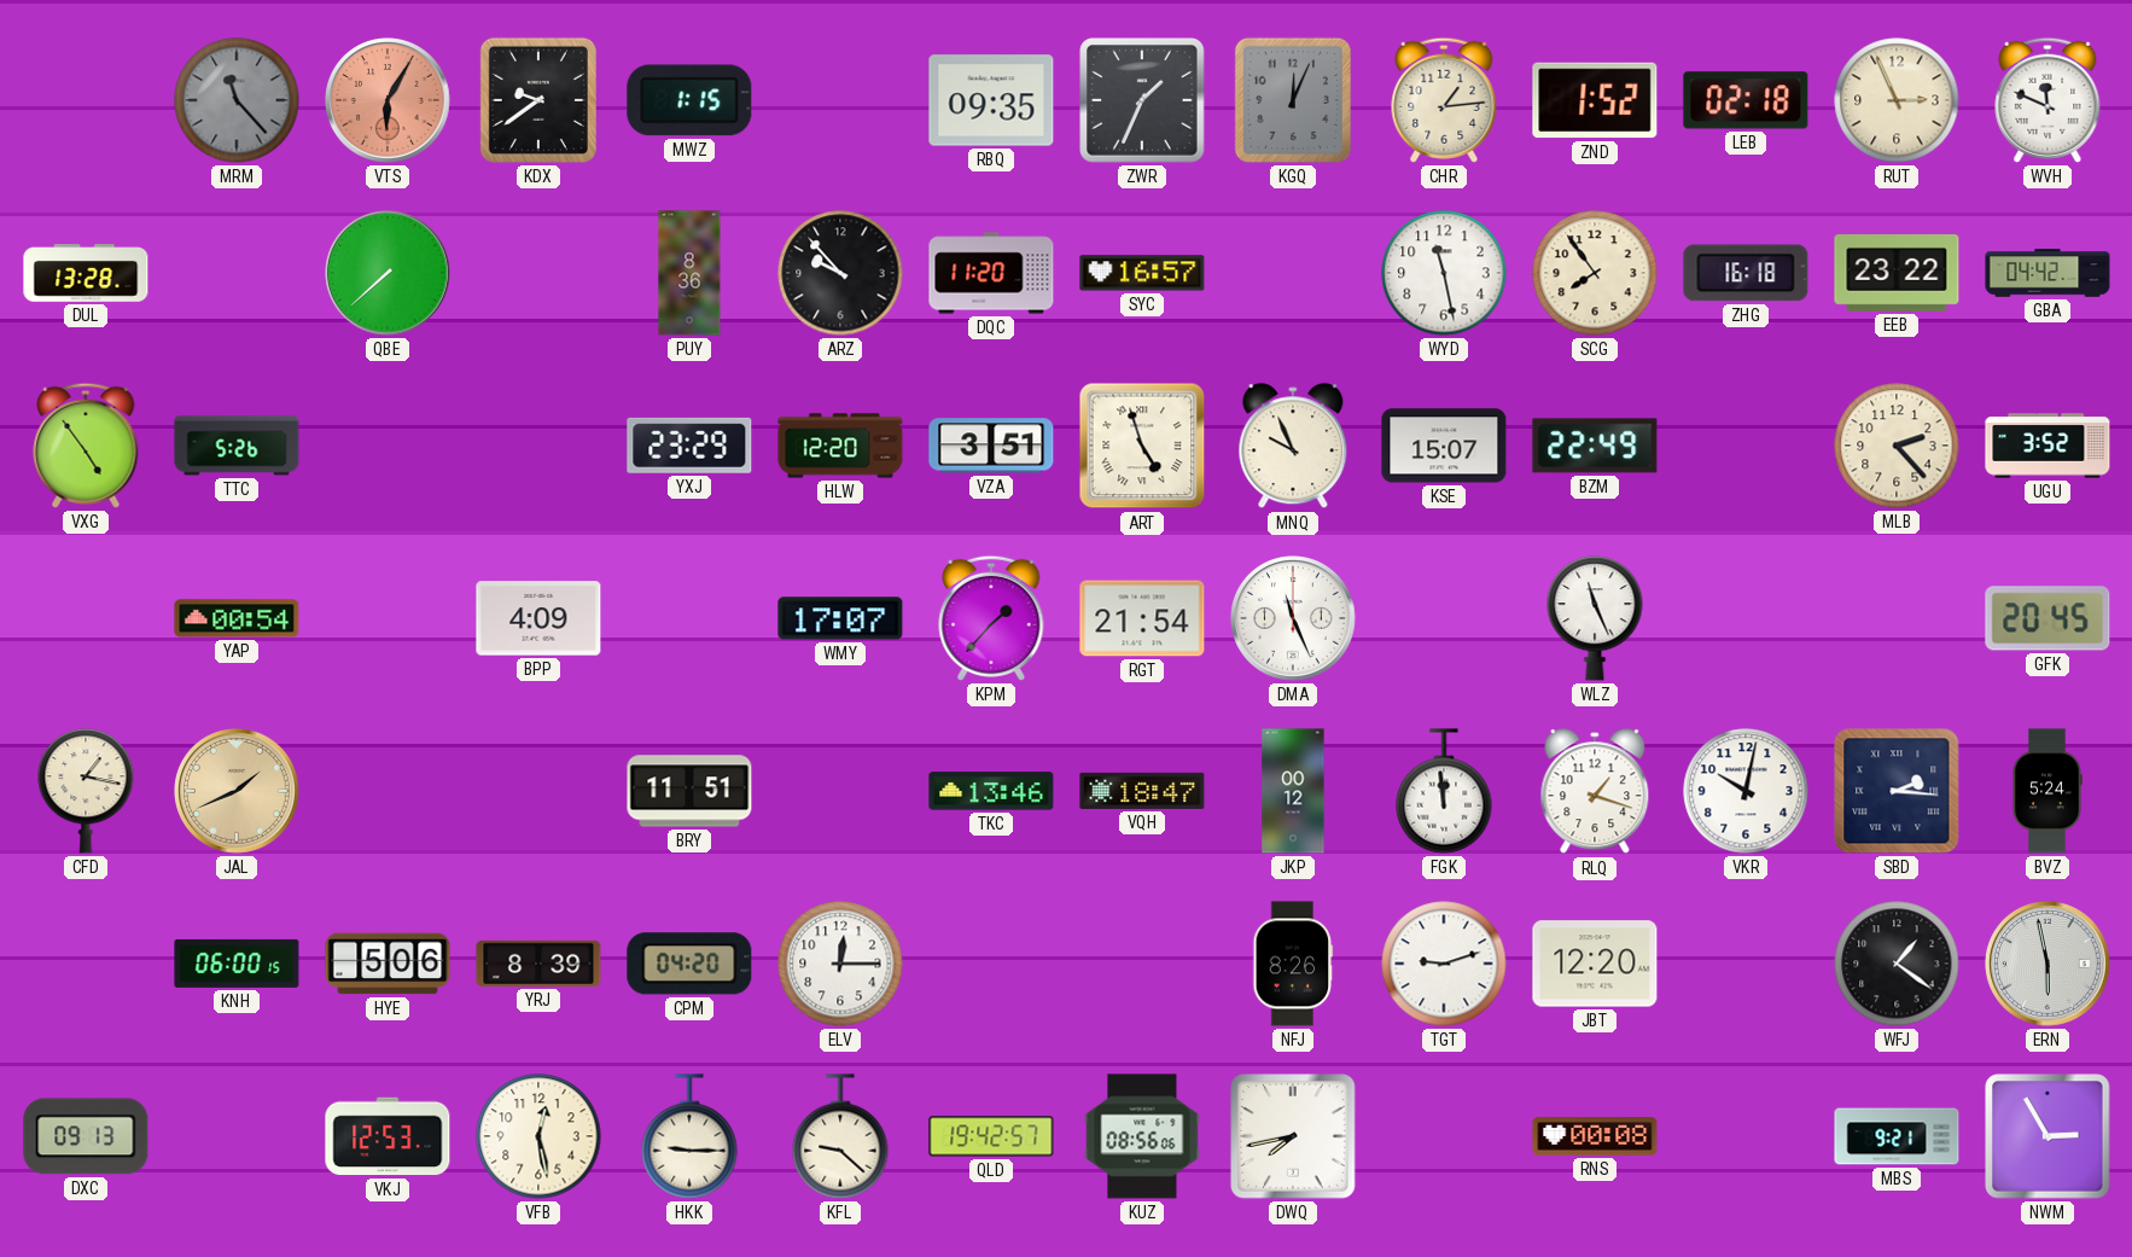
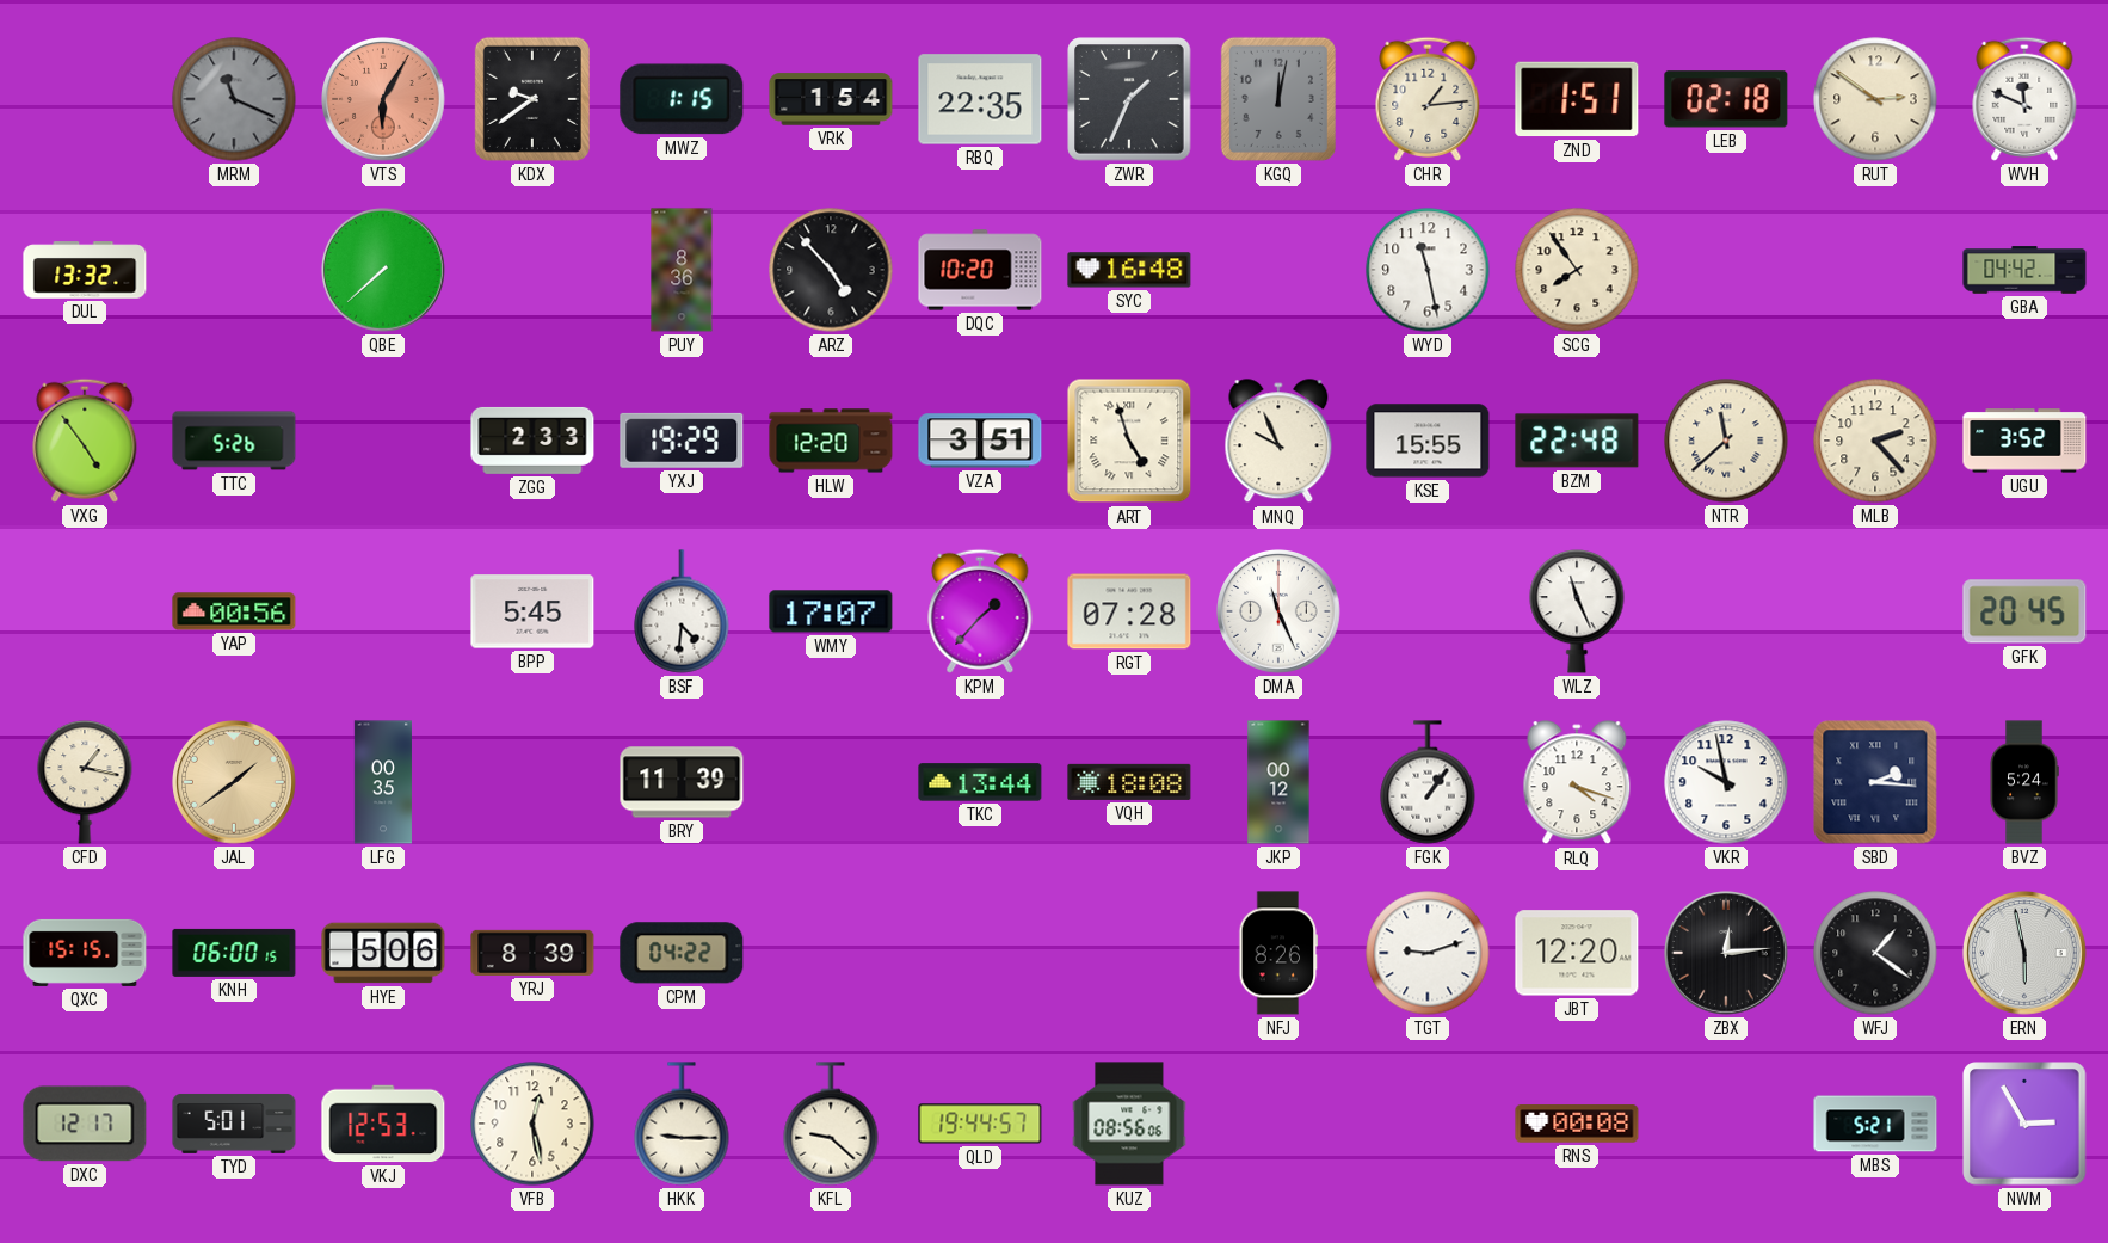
MRM: 11:23 -> 11:19
VRK: none -> 1:54
RBQ: 09:35 -> 22:35
KGQ: 12:04 -> 12:02
ZND: 1:52 -> 1:51
RUT: 2:56 -> 2:51
DUL: 13:28 -> 13:32
ARZ: 9:53 -> 4:53
DQC: 11:20 -> 10:20
SYC: 16:57 -> 16:48
ZHG: 16:18 -> none
EEB: 23:22 -> none
ZGG: none -> 2:33
YXJ: 23:29 -> 19:29
KSE: 15:07 -> 15:55
BZM: 22:49 -> 22:48
NTR: none -> 11:38
YAP: 00:54 -> 00:56
BPP: 4:09 -> 5:45
BSF: none -> 4:31
RGT: 21:54 -> 07:28
JAL: 1:41 -> 1:39
LFG: none -> 00:35
BRY: 11:51 -> 11:39
TKC: 13:46 -> 13:44
VQH: 18:47 -> 18:08
FGK: 11:59 -> 1:06
RLQ: 1:18 -> 4:18
VKR: 10:02 -> 9:58
QXC: none -> 15:15
CPM: 04:20 -> 04:22
ELV: 12:15 -> none
ZBX: none -> 12:14
DXC: 09:13 -> 12:17
TYD: none -> 5:01
QLD: 19:42 -> 19:44
DWQ: 7:43 -> none
MBS: 9:21 -> 5:21
